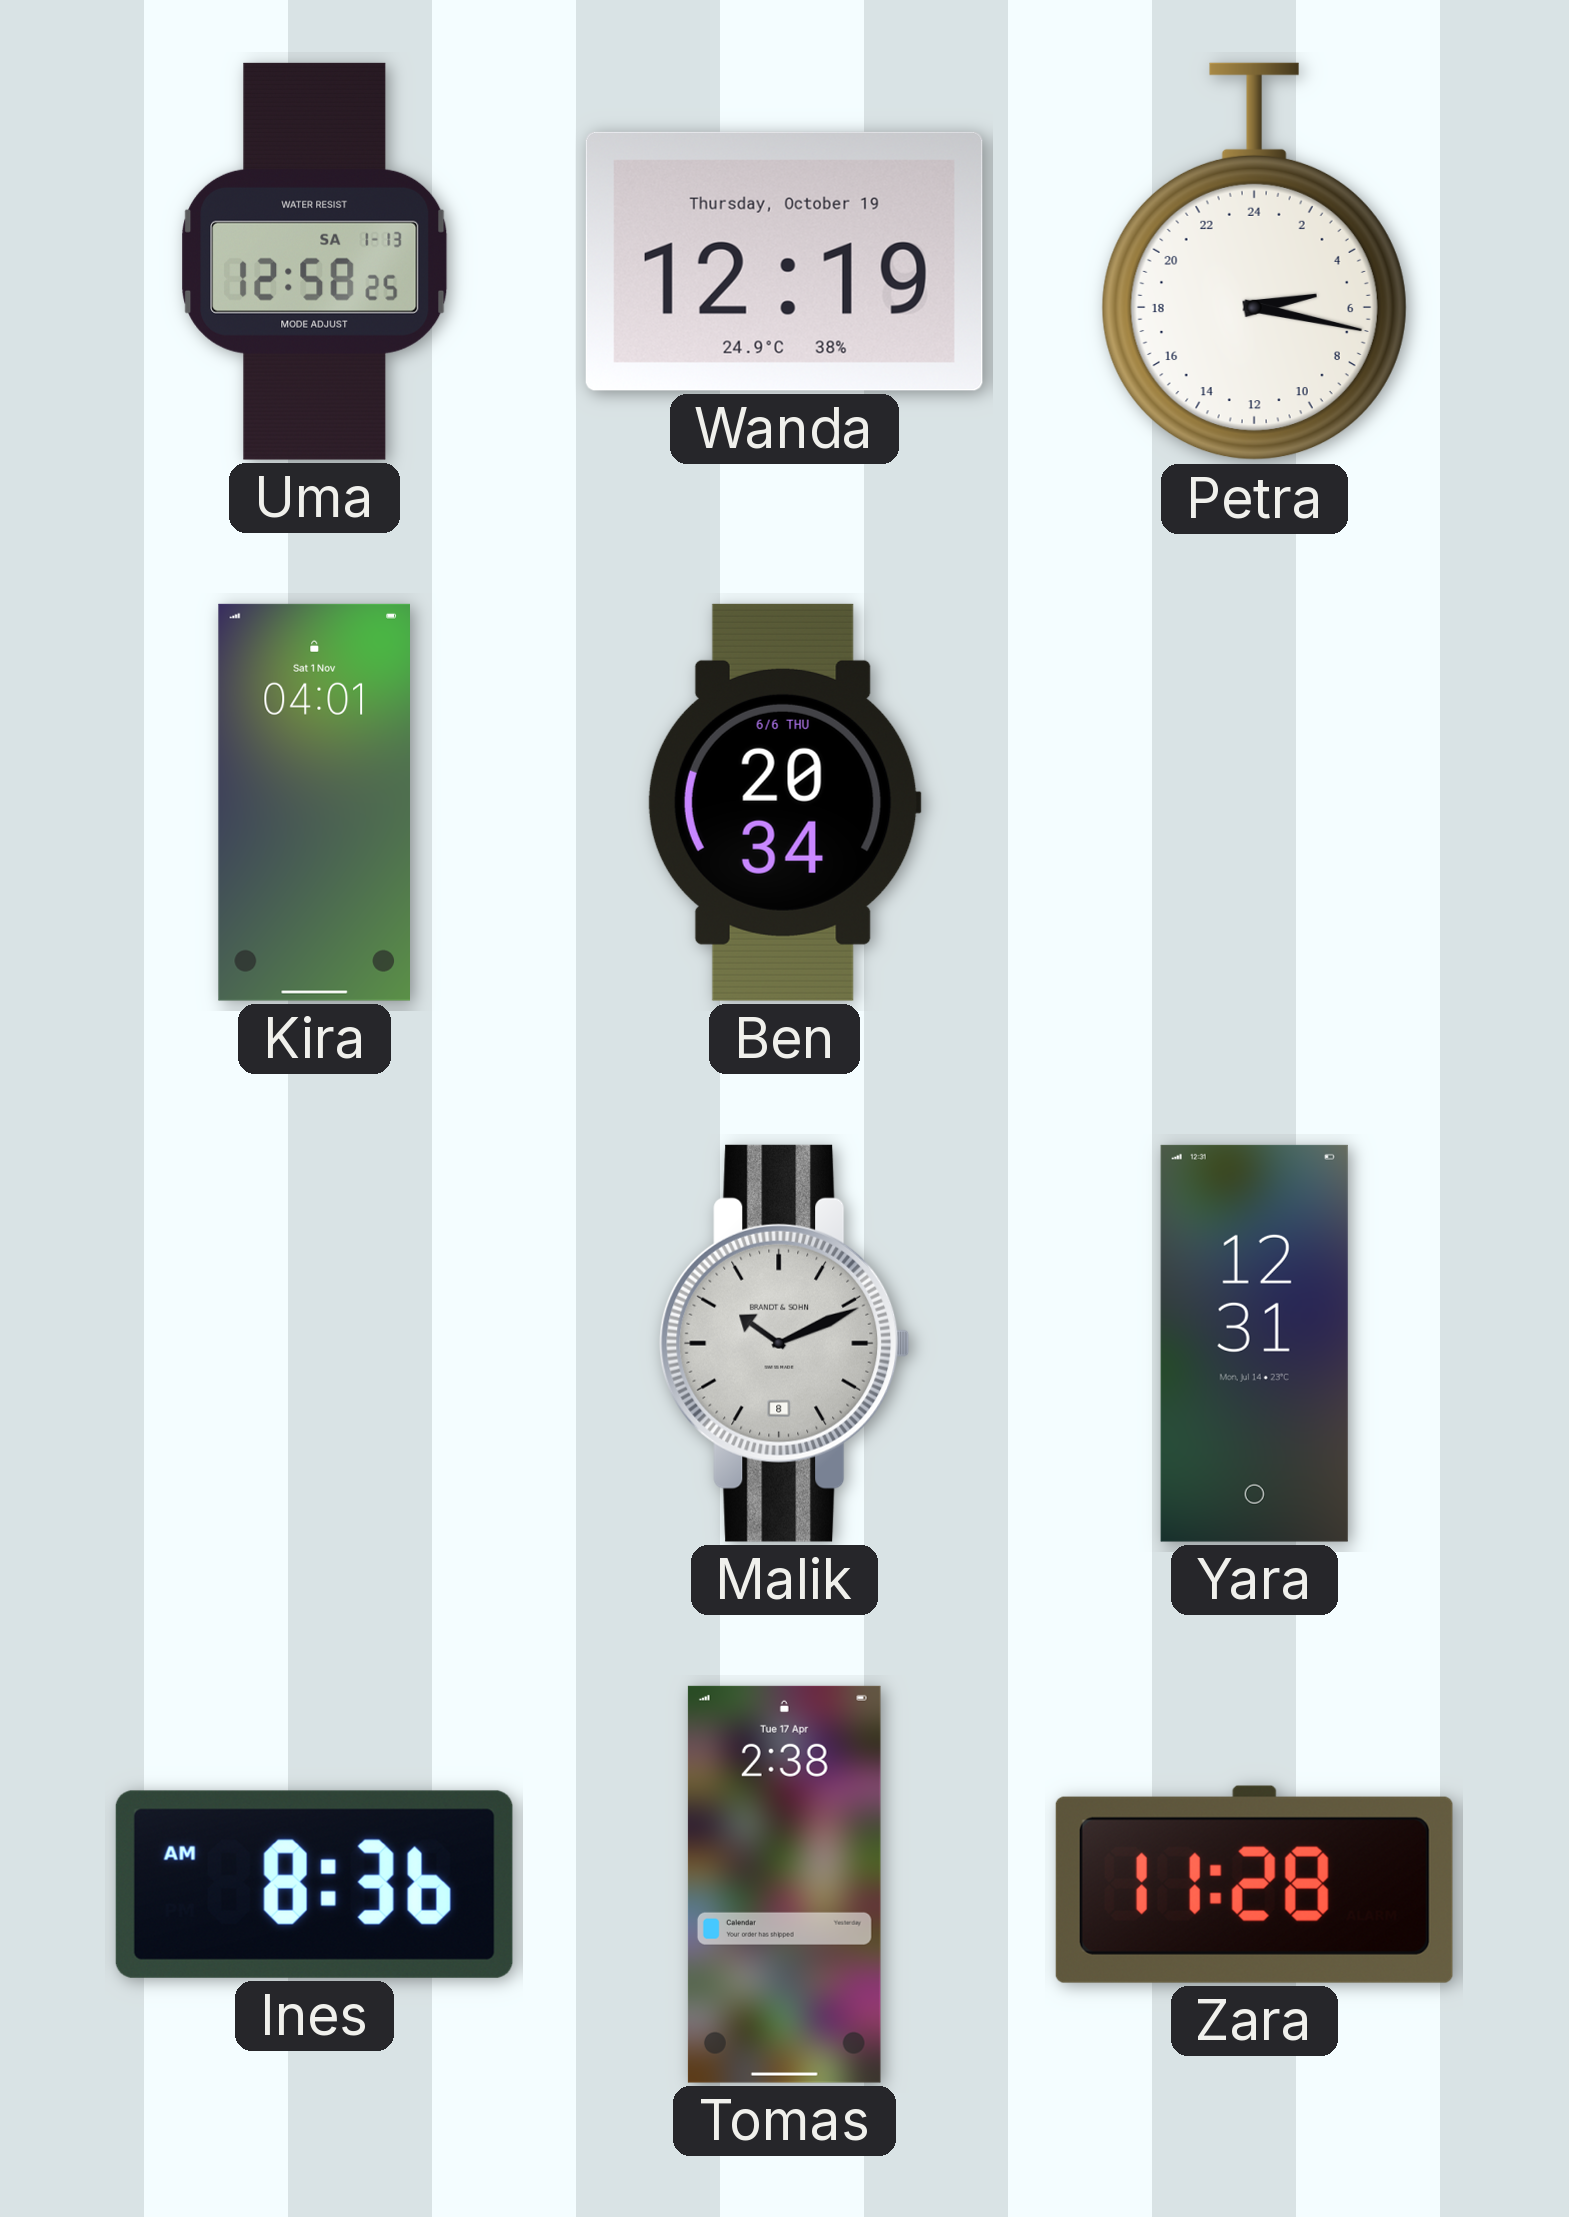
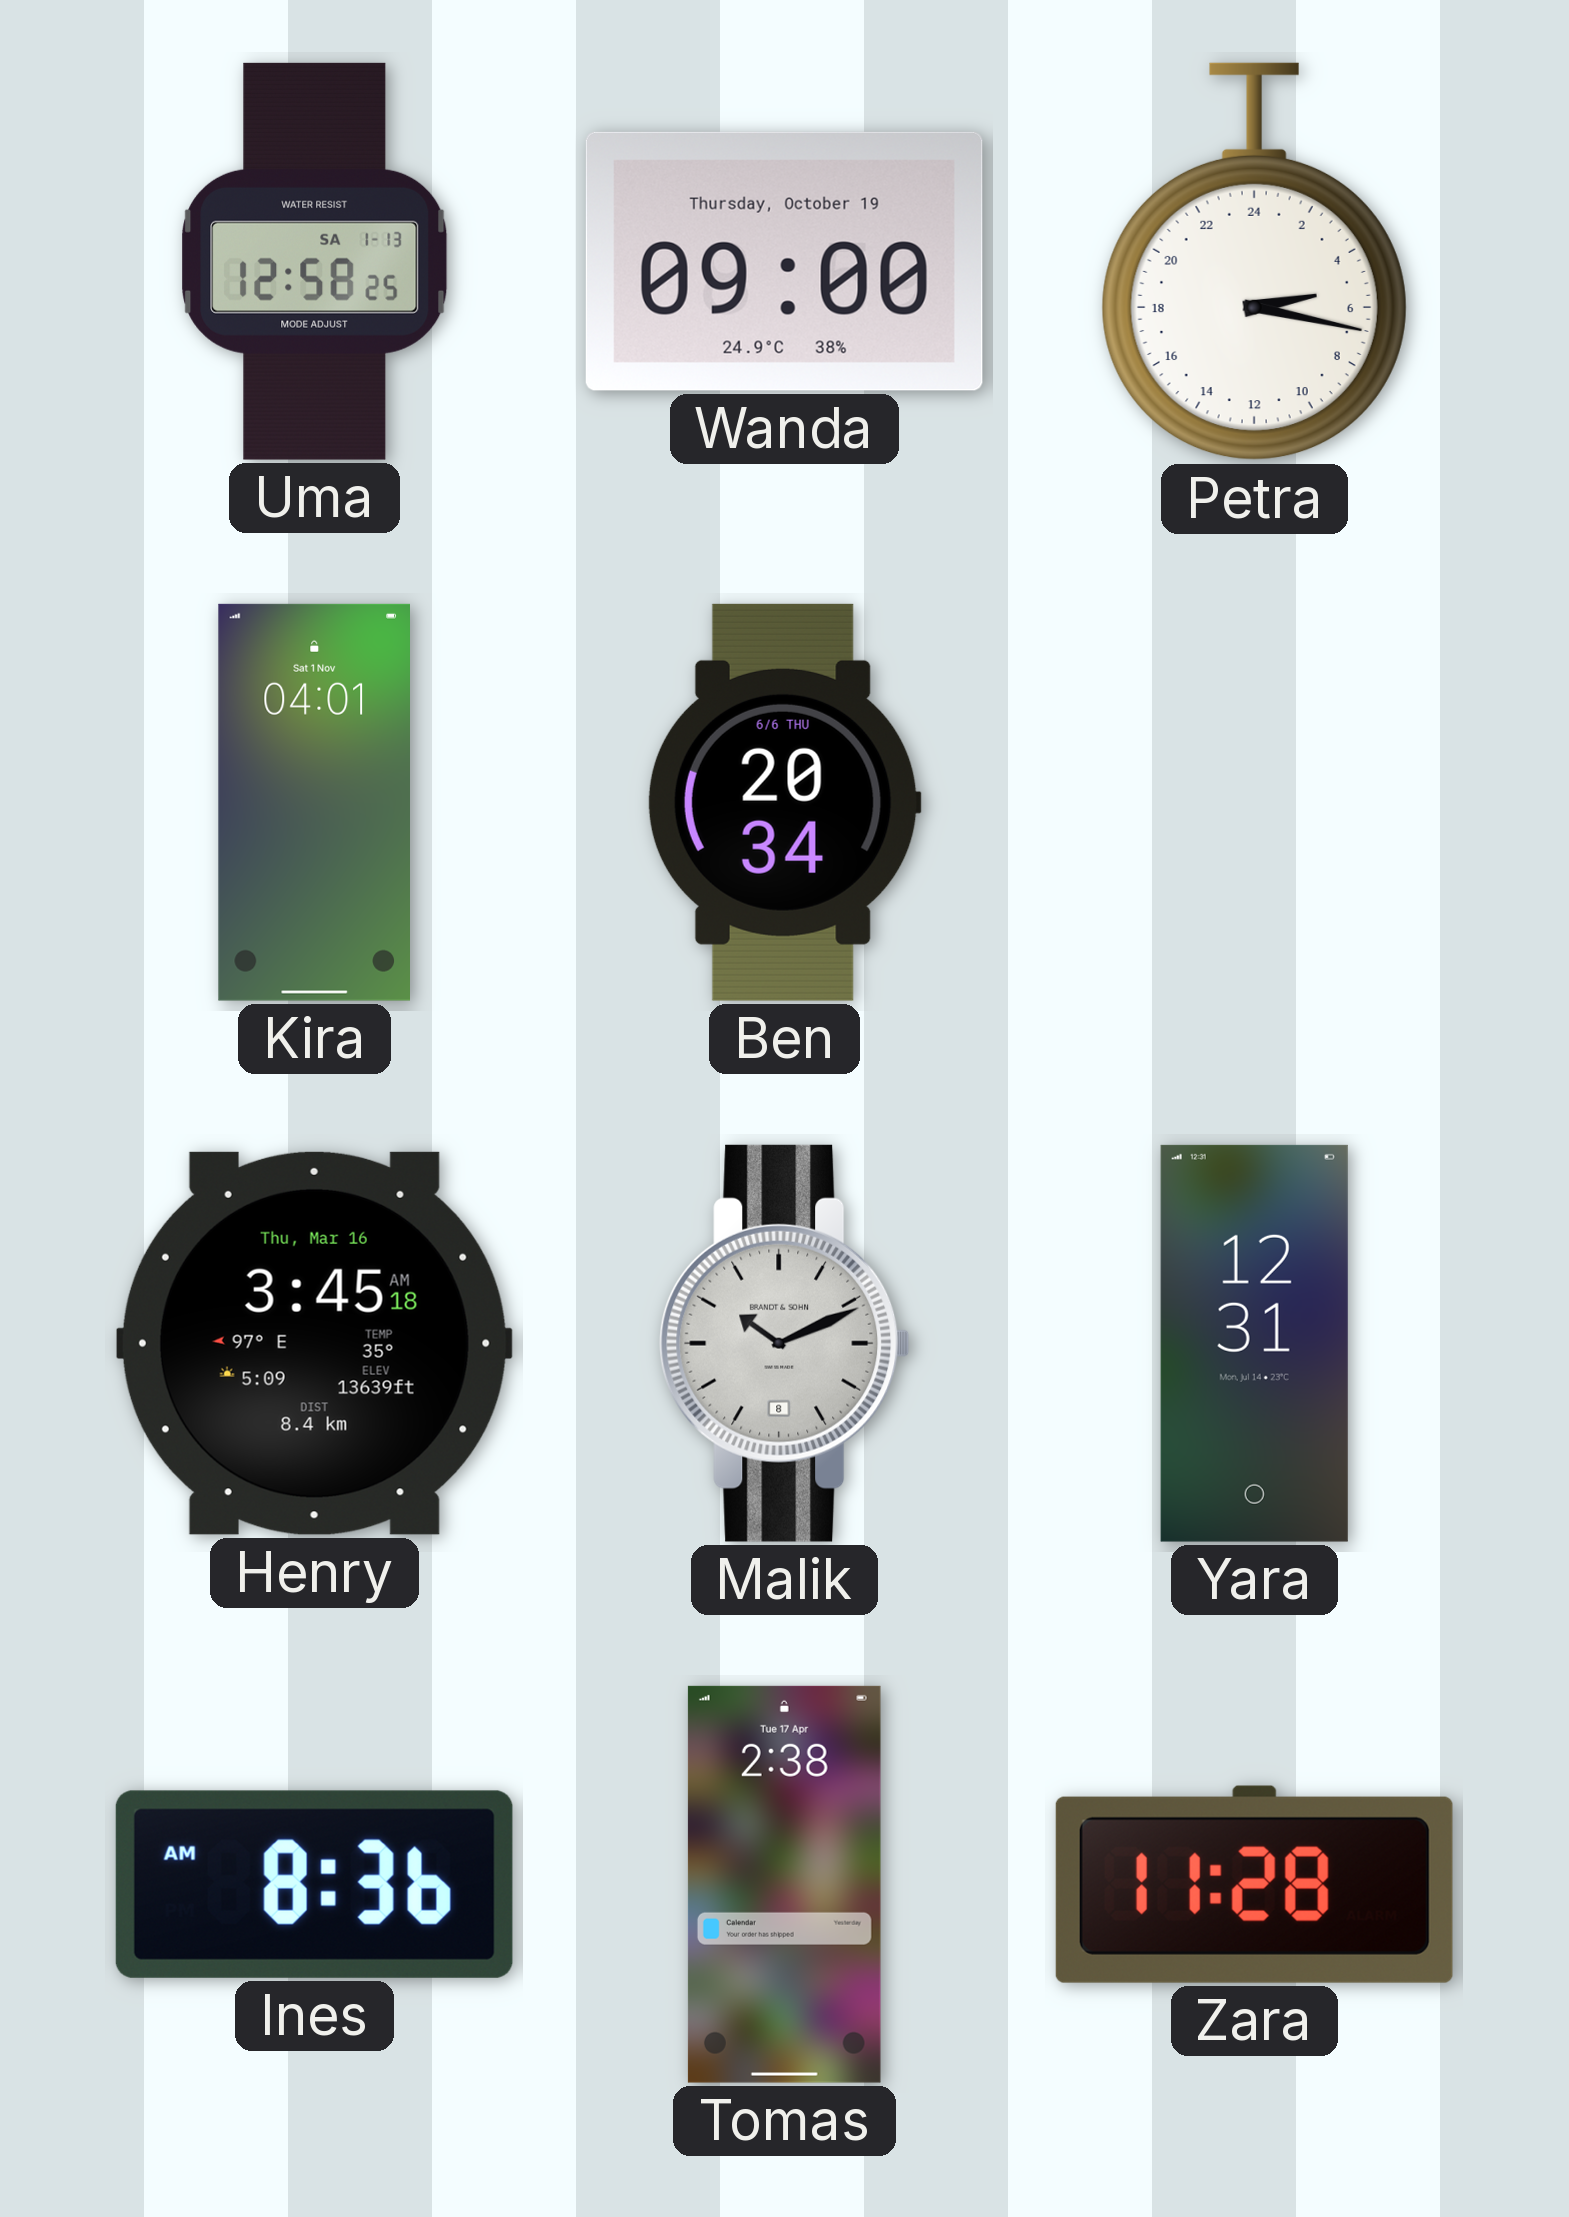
Wanda: 12:19 -> 09:00
Henry: none -> 3:45
